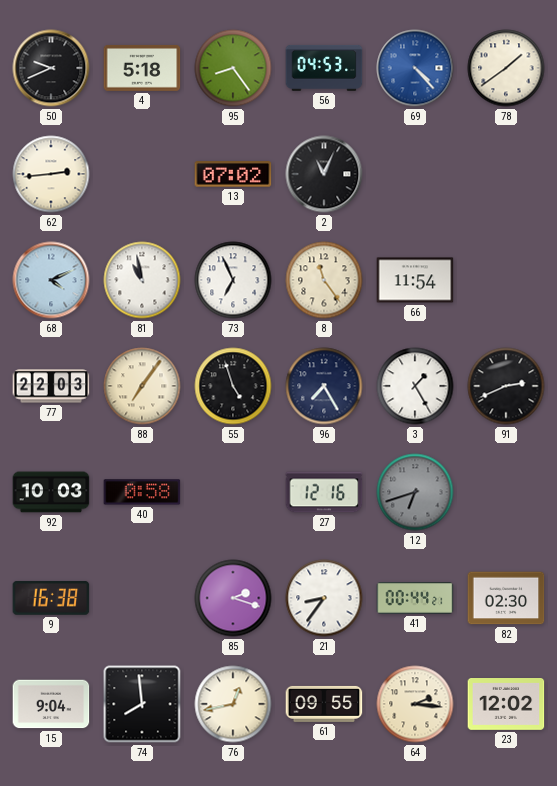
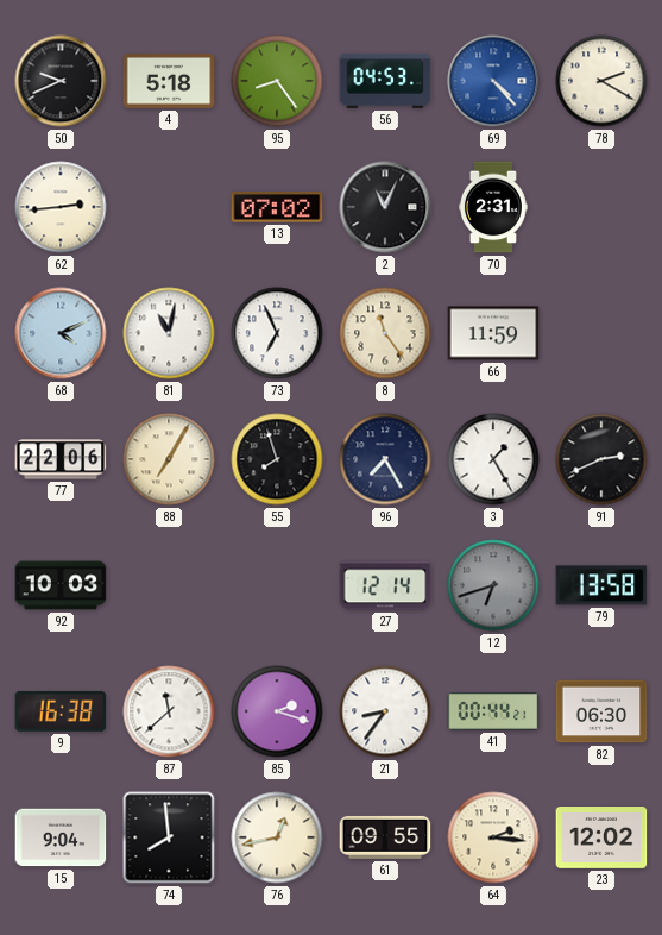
78: 1:39 -> 2:20
70: none -> 2:31
81: 10:58 -> 11:02
66: 11:54 -> 11:59
77: 22:03 -> 22:06
88: 7:06 -> 7:05
55: 4:57 -> 7:57
40: 0:58 -> none
27: 12:16 -> 12:14
79: none -> 13:58
87: none -> 11:38
82: 02:30 -> 06:30
